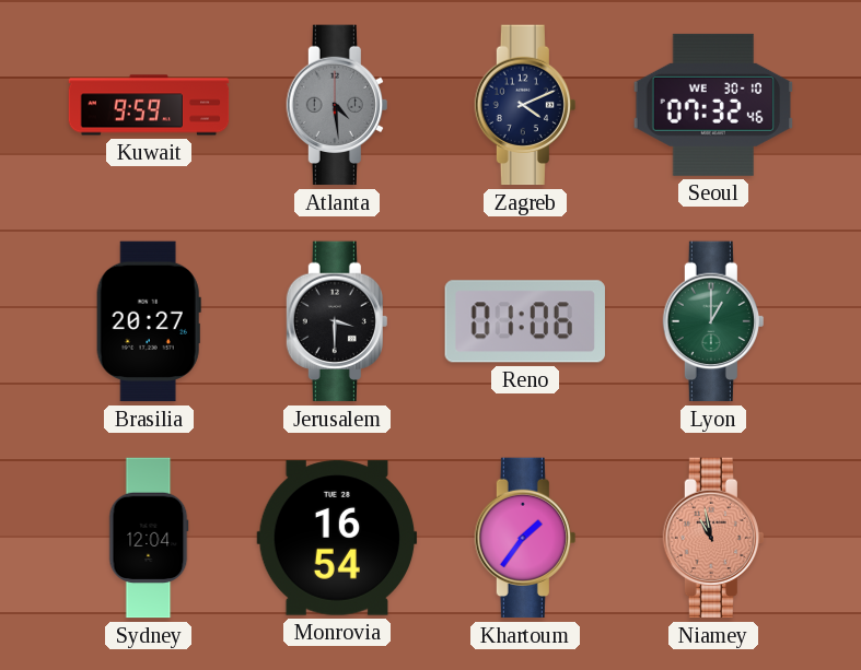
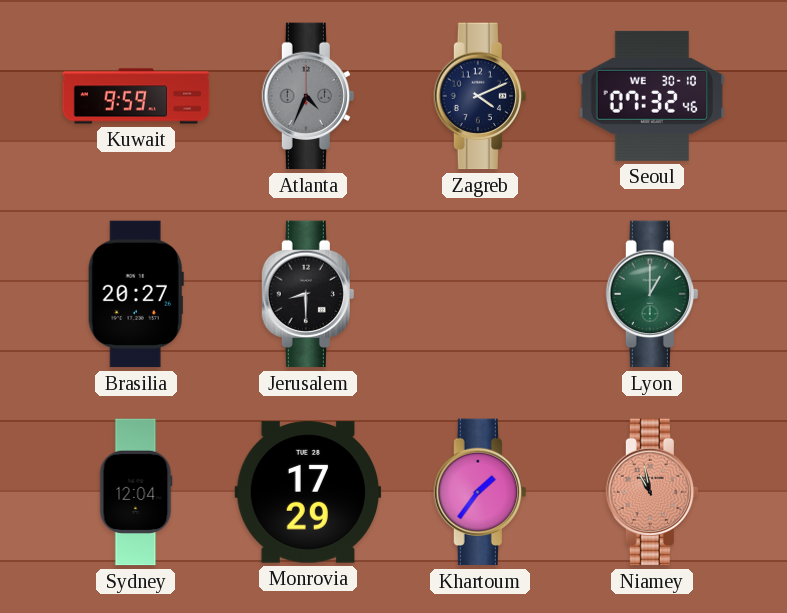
Atlanta: 4:29 -> 4:34
Jerusalem: 3:30 -> 8:30
Reno: 01:06 -> none
Monrovia: 16:54 -> 17:29
